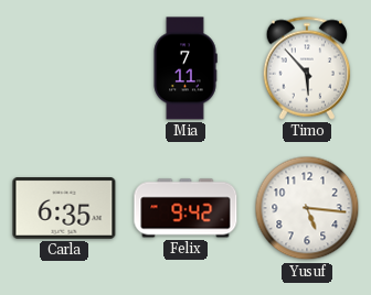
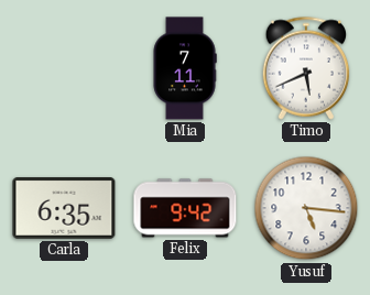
Timo: 5:53 -> 5:41
